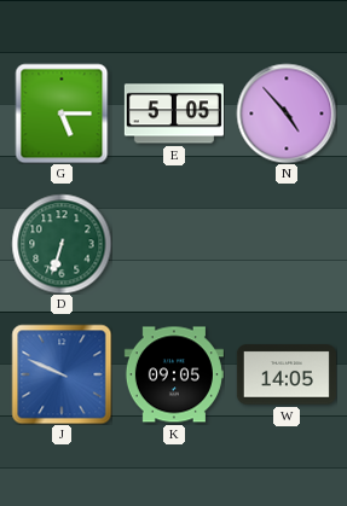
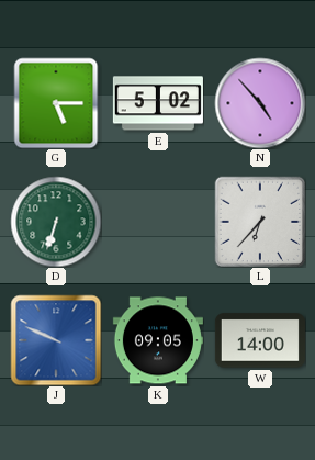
E: 5:05 -> 5:02
L: none -> 6:37
W: 14:05 -> 14:00
